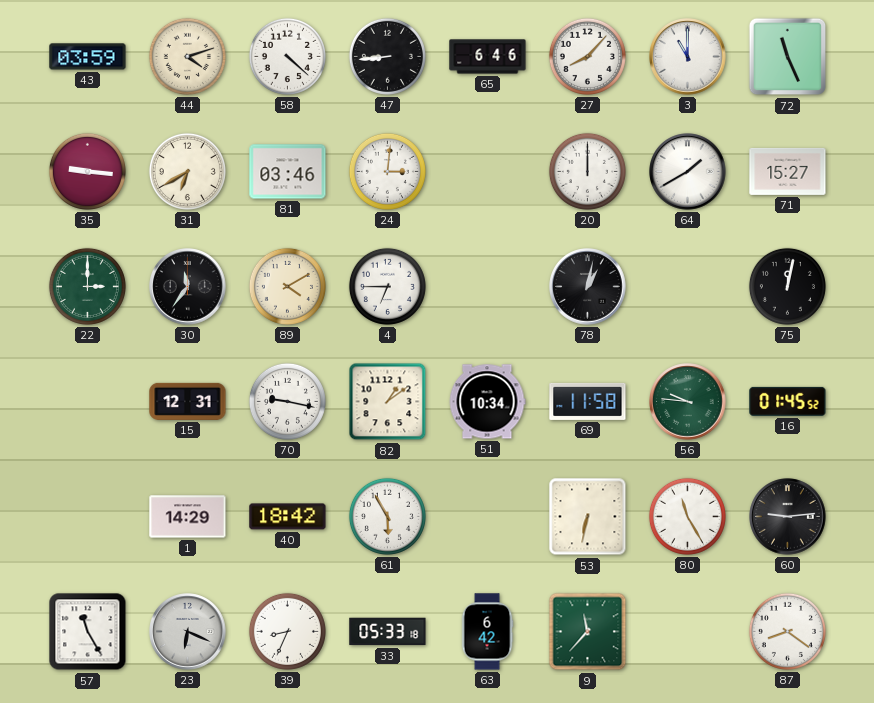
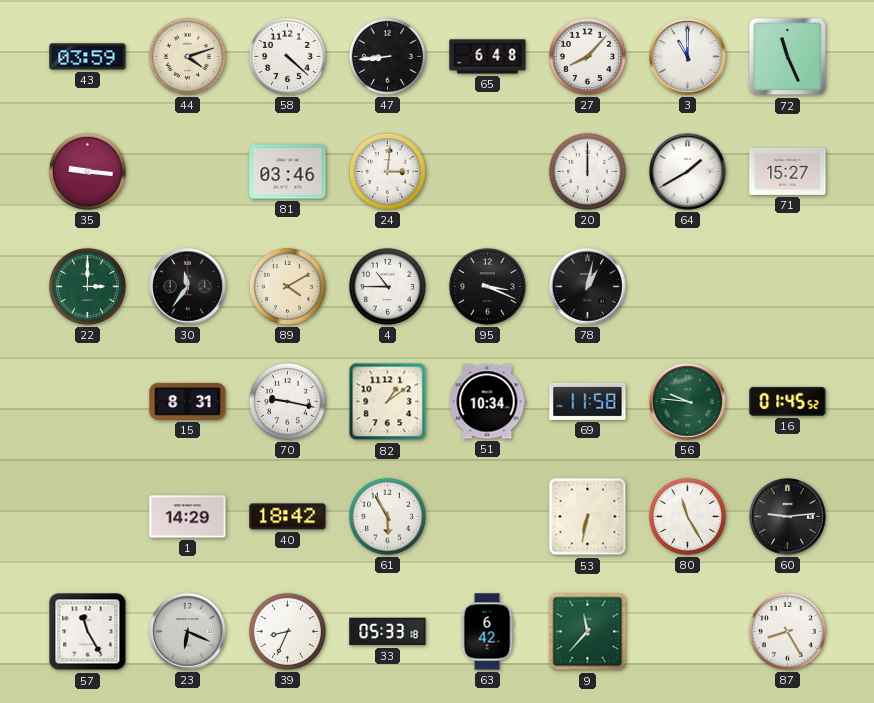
65: 6:46 -> 6:48
31: 6:40 -> none
4: 6:45 -> 10:45
95: none -> 3:19
75: 12:02 -> none
15: 12:31 -> 8:31
87: 8:21 -> 8:25
